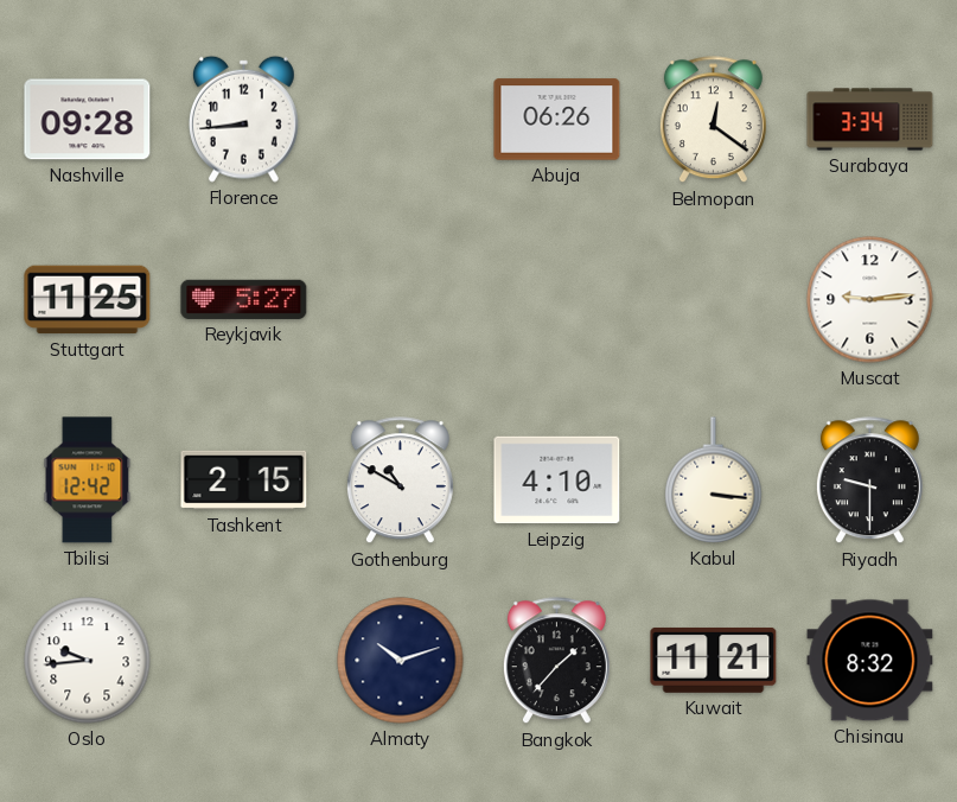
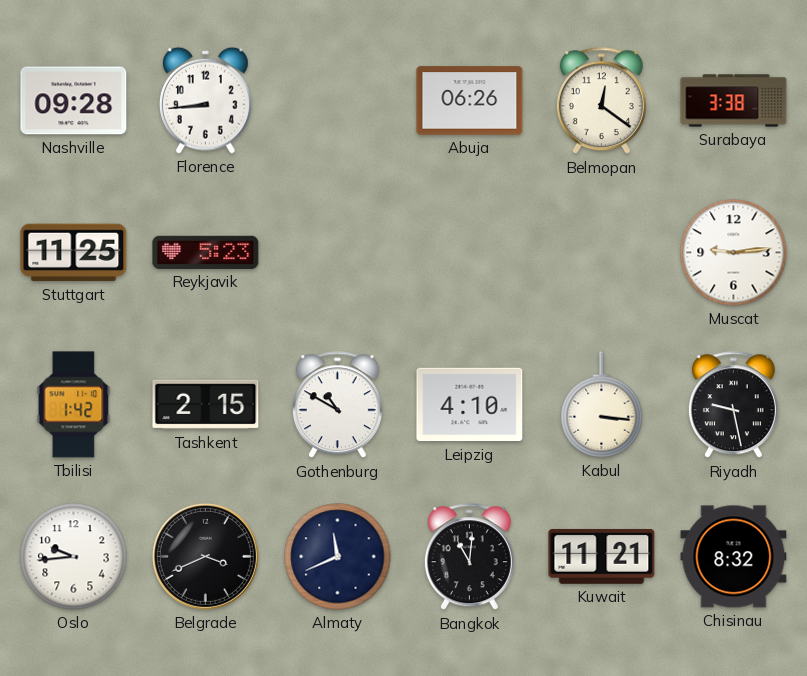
Surabaya: 3:34 -> 3:38
Reykjavik: 5:27 -> 5:23
Tbilisi: 12:42 -> 1:42
Riyadh: 9:30 -> 9:28
Belgrade: none -> 3:41
Almaty: 10:12 -> 11:41
Bangkok: 1:37 -> 11:01
